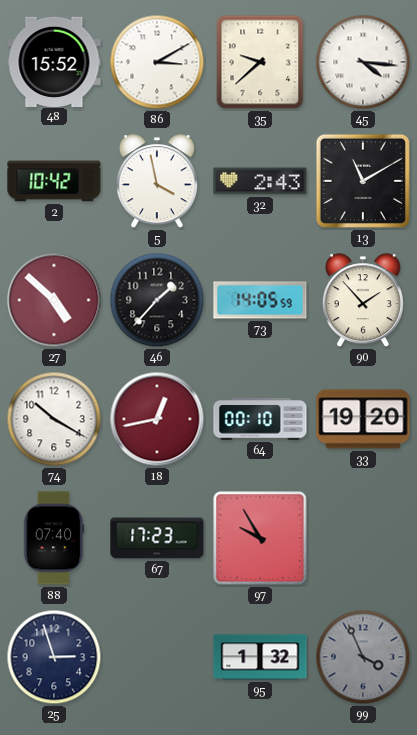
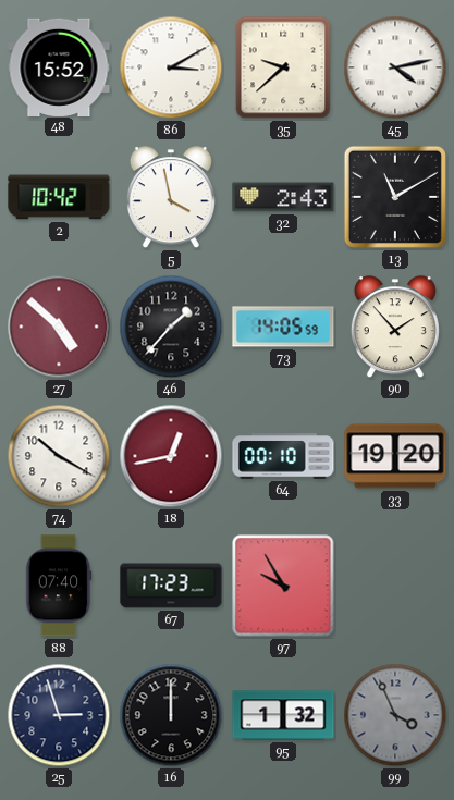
45: 4:16 -> 4:13
16: none -> 12:00
